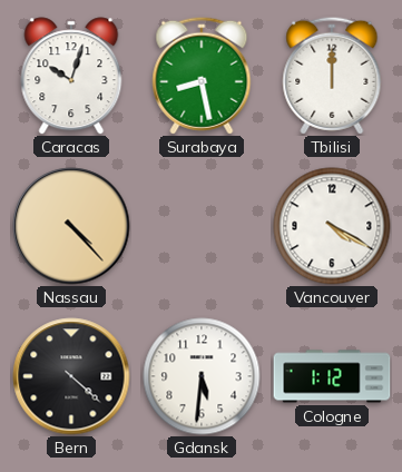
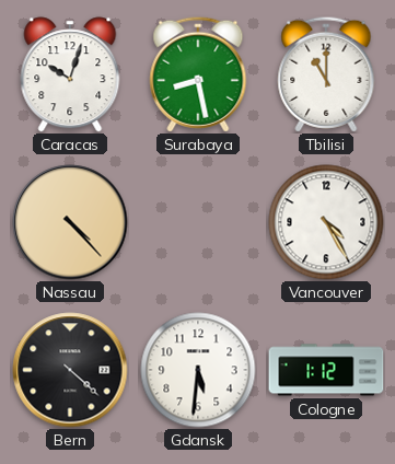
Tbilisi: 12:00 -> 11:00
Vancouver: 4:20 -> 4:25
